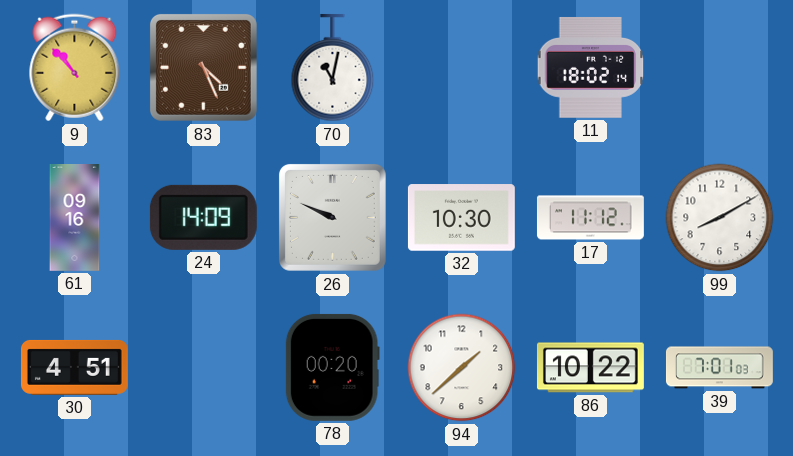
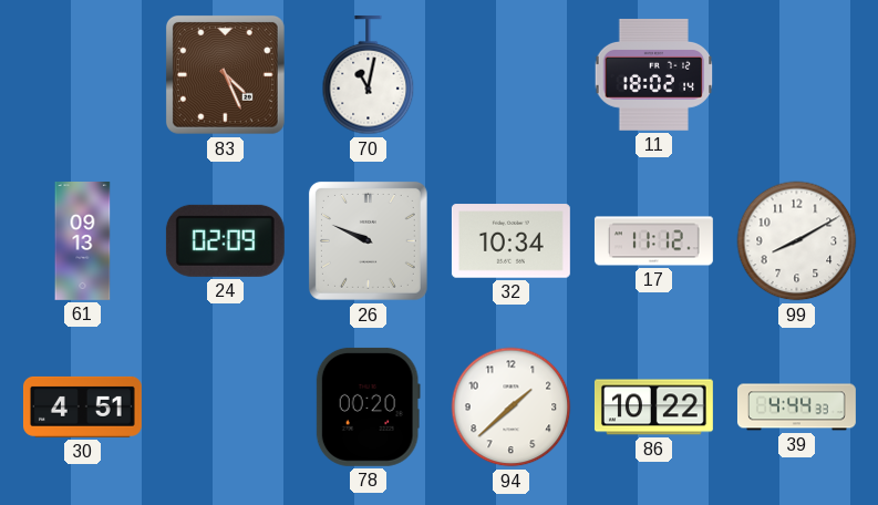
9: 10:53 -> none
61: 09:16 -> 09:13
24: 14:09 -> 02:09
32: 10:30 -> 10:34
39: 7:01 -> 4:44
